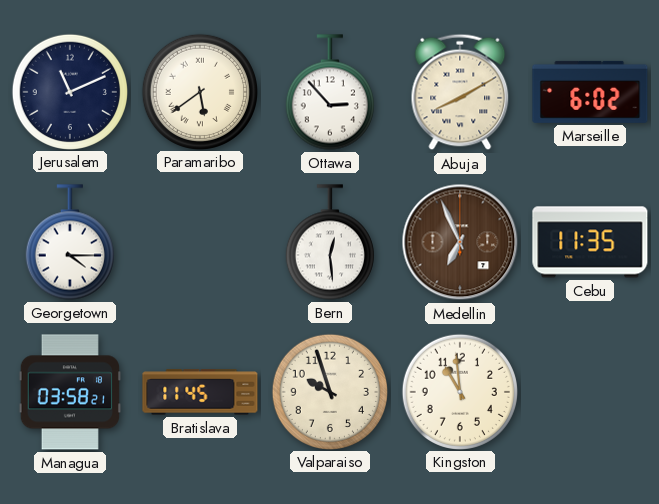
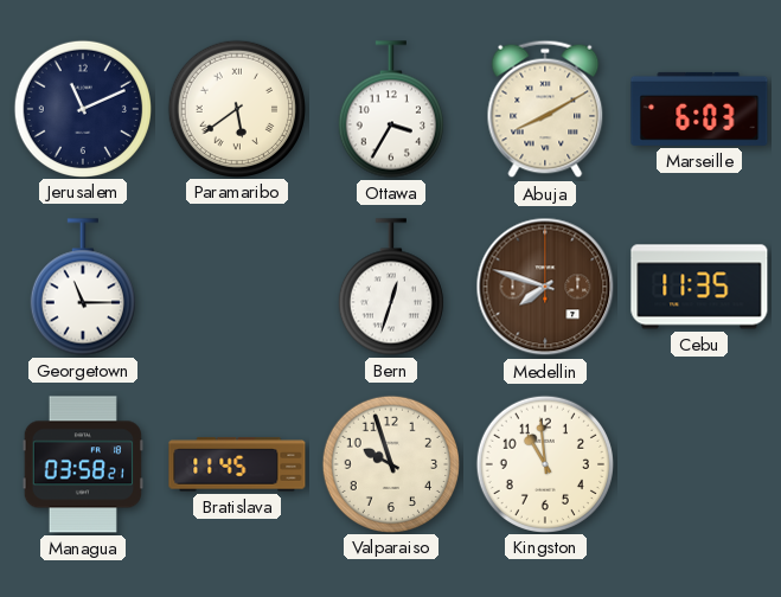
Ottawa: 2:53 -> 3:35
Marseille: 6:02 -> 6:03
Georgetown: 4:15 -> 11:15
Bern: 12:29 -> 12:33
Medellin: 6:56 -> 7:48
